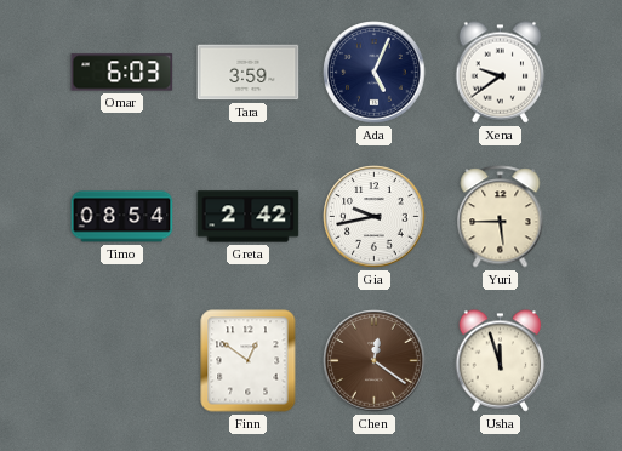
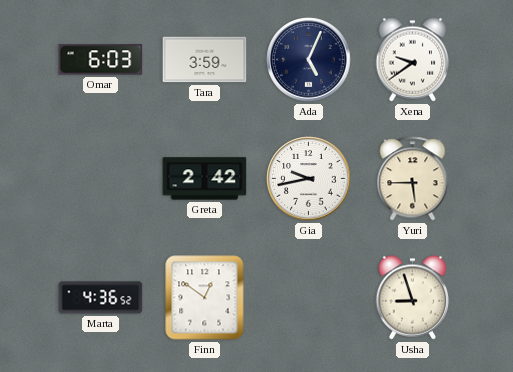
Timo: 08:54 -> none
Marta: none -> 4:36
Chen: 12:21 -> none
Usha: 11:57 -> 8:57
